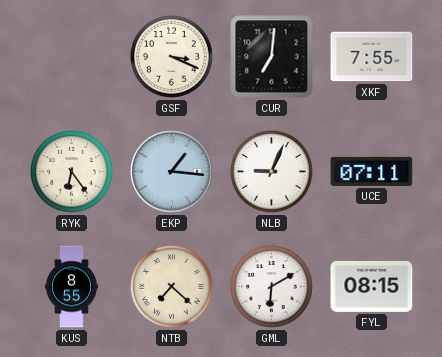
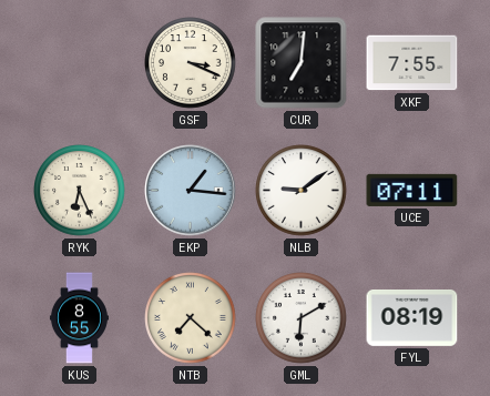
RYK: 6:24 -> 6:26
NLB: 9:04 -> 9:09
FYL: 08:15 -> 08:19
